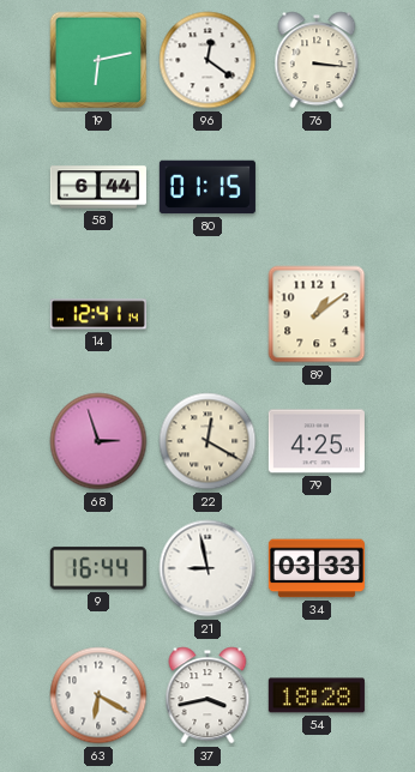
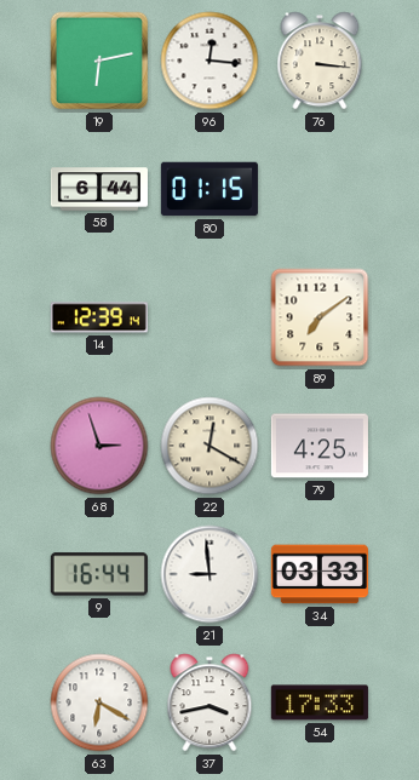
96: 12:21 -> 12:16
14: 12:41 -> 12:39
89: 1:09 -> 7:09
21: 8:58 -> 8:59
54: 18:28 -> 17:33
